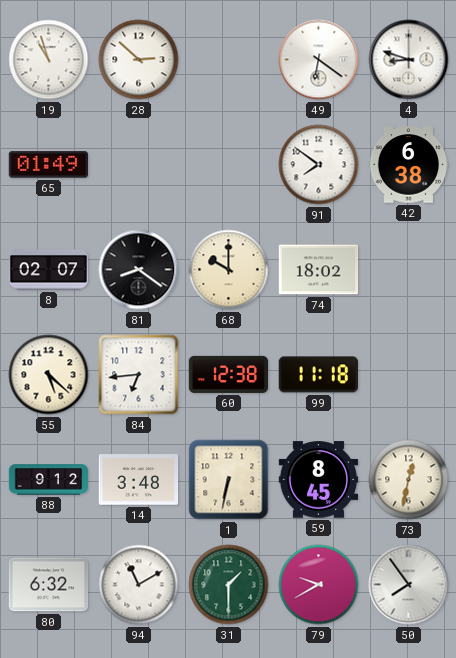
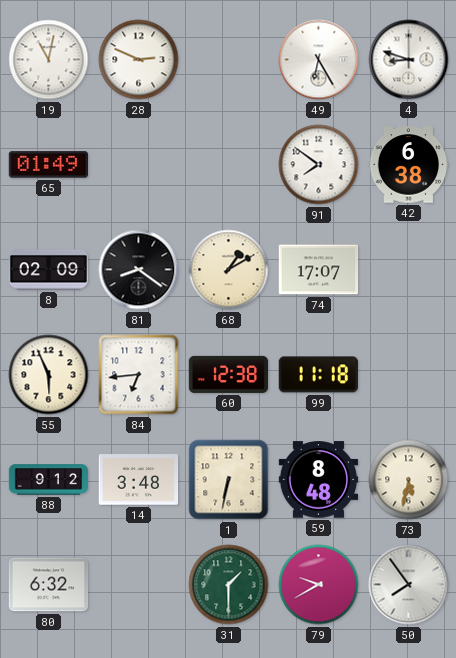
19: 10:57 -> 11:02
28: 2:52 -> 2:49
49: 6:21 -> 6:25
8: 02:07 -> 02:09
68: 10:00 -> 1:10
74: 18:02 -> 17:07
55: 5:22 -> 5:56
59: 8:45 -> 8:48
73: 12:32 -> 5:32
94: 11:10 -> none
